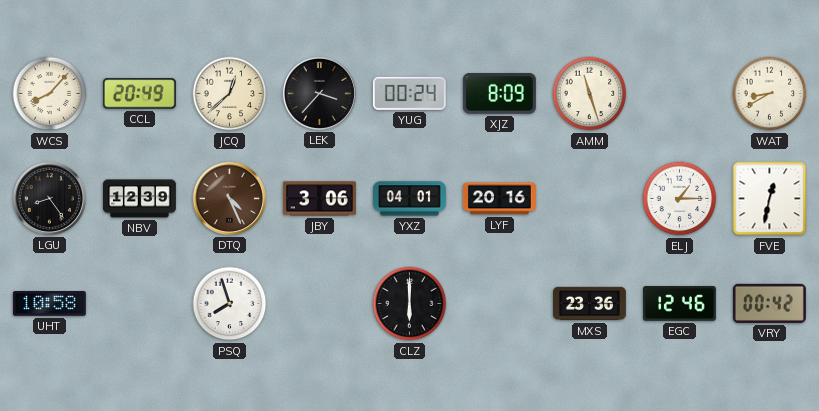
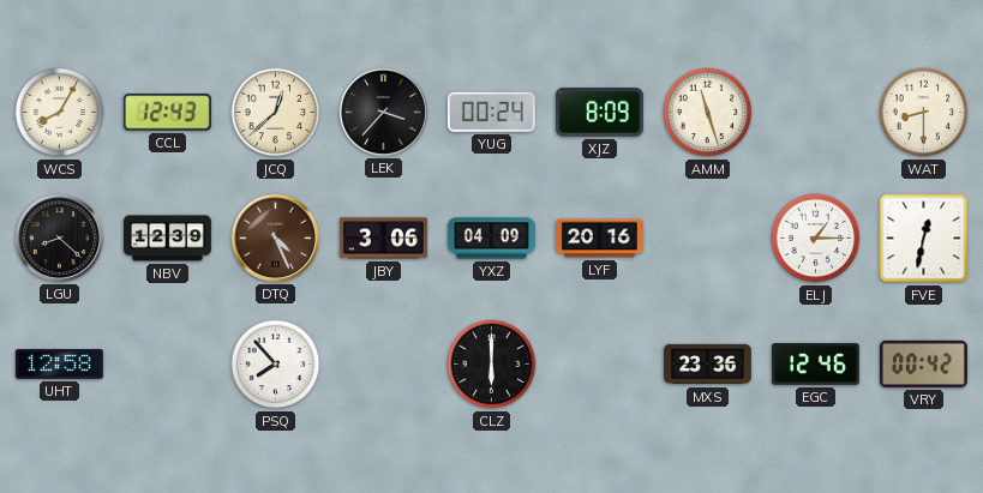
WCS: 8:07 -> 8:05
CCL: 20:49 -> 12:43
WAT: 8:40 -> 8:30
LGU: 8:24 -> 8:22
YXZ: 04:01 -> 04:09
UHT: 10:58 -> 12:58
PSQ: 7:57 -> 7:53
